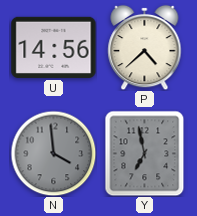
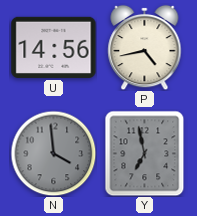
P: 4:38 -> 4:43
